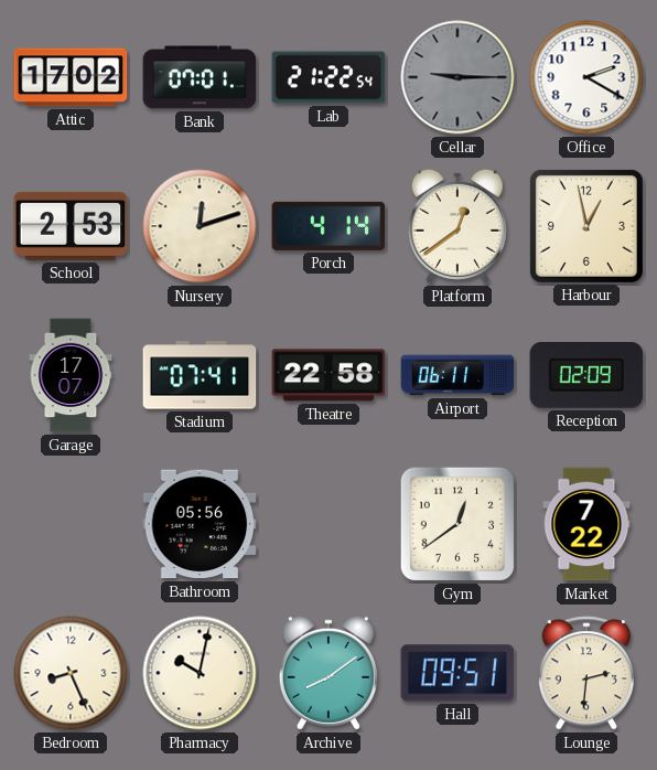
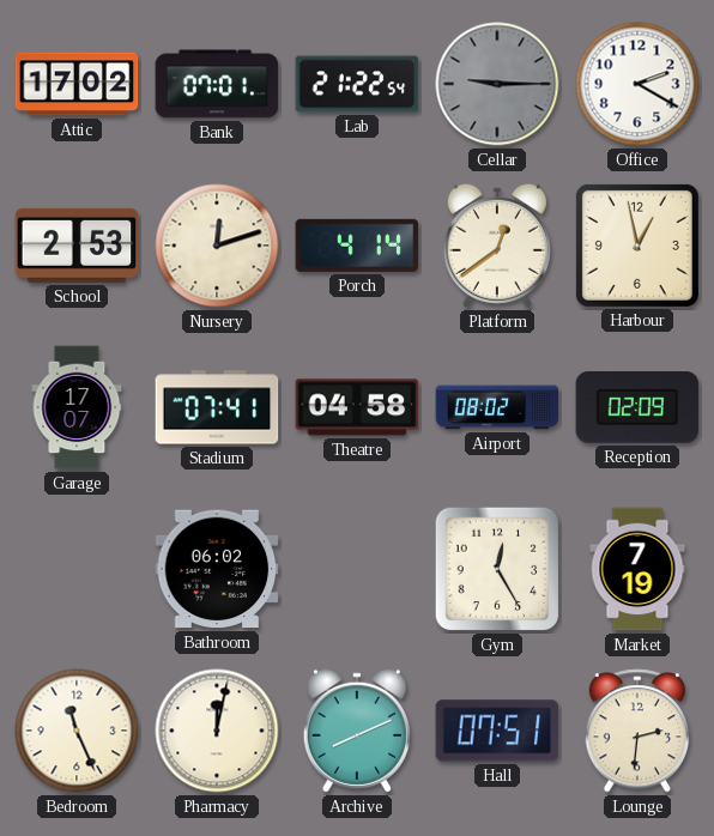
Theatre: 22:58 -> 04:58
Airport: 06:11 -> 08:02
Bathroom: 05:56 -> 06:02
Gym: 12:39 -> 12:25
Market: 7:22 -> 7:19
Bedroom: 8:26 -> 11:26
Pharmacy: 10:02 -> 12:02
Archive: 8:09 -> 8:11
Hall: 09:51 -> 07:51
